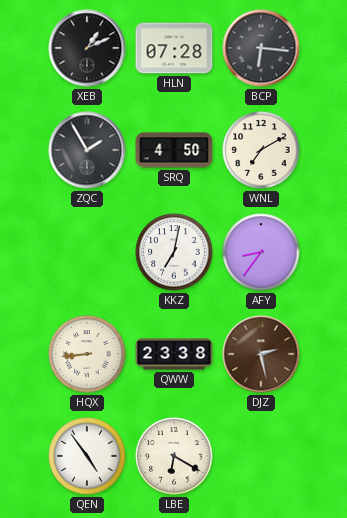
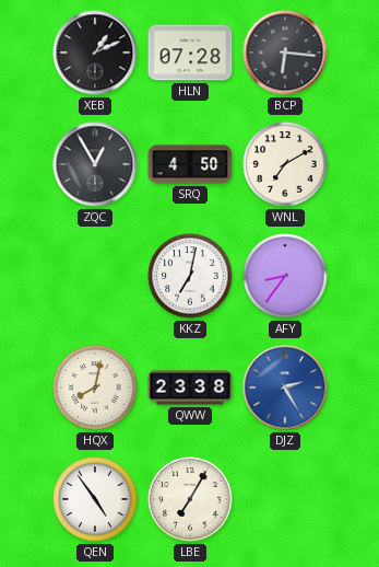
ZQC: 1:55 -> 12:55
HQX: 8:44 -> 8:02
DJZ: 2:28 -> 2:25
DJZ dial: brown -> blue
LBE: 6:20 -> 7:05
